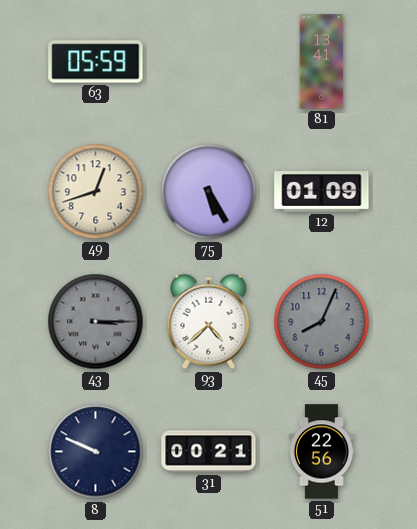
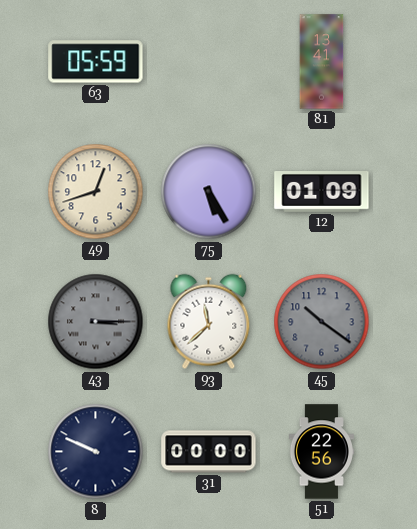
93: 4:38 -> 11:38
45: 8:04 -> 10:21
31: 00:21 -> 00:00
